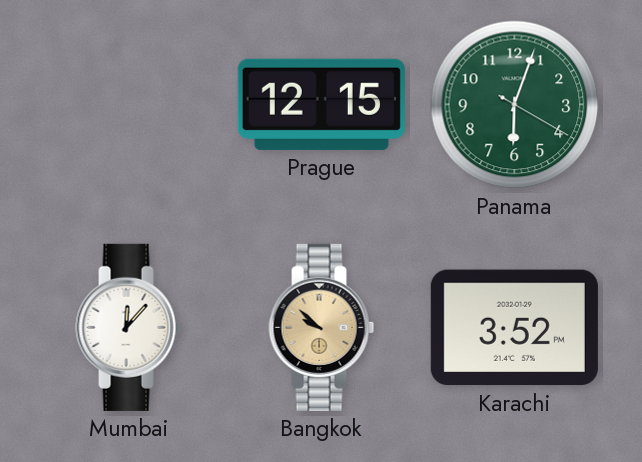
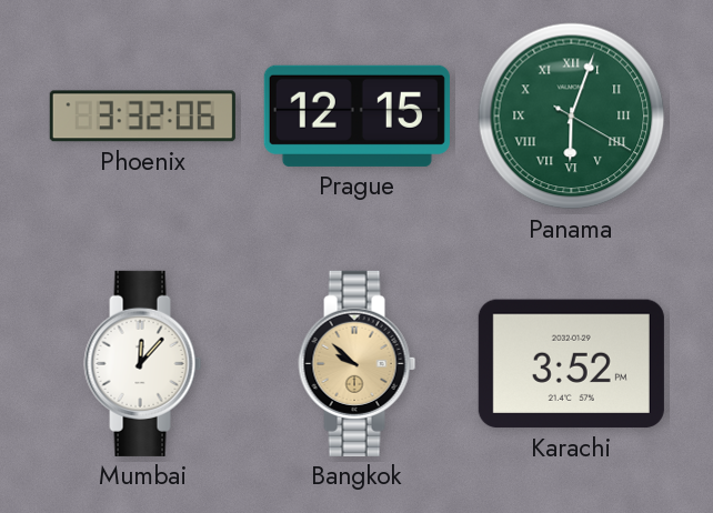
Phoenix: none -> 3:32
Panama numerals: Arabic -> Roman
